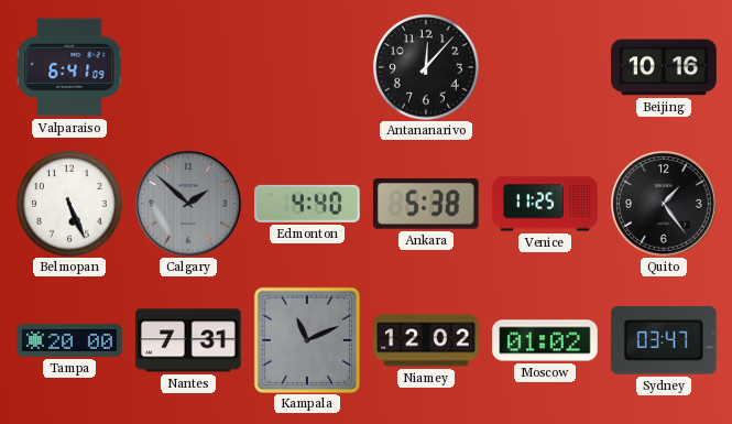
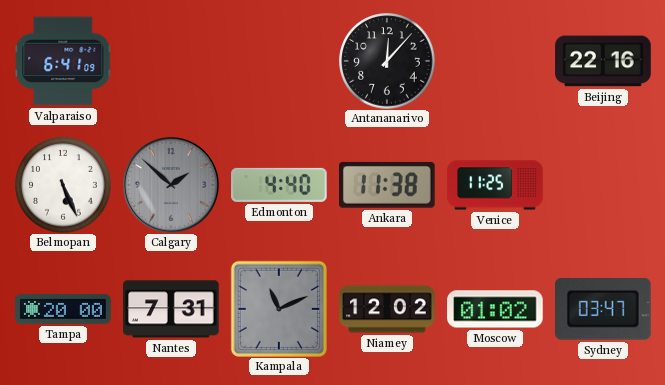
Beijing: 10:16 -> 22:16
Ankara: 5:38 -> 11:38
Quito: 1:24 -> none
